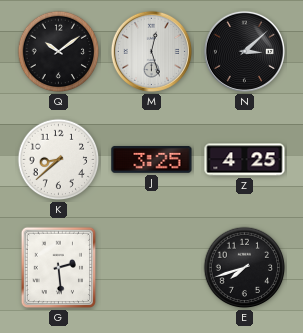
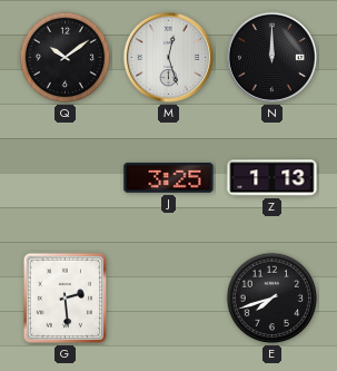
N: 3:08 -> 12:00
K: 8:38 -> none
Z: 4:25 -> 1:13
